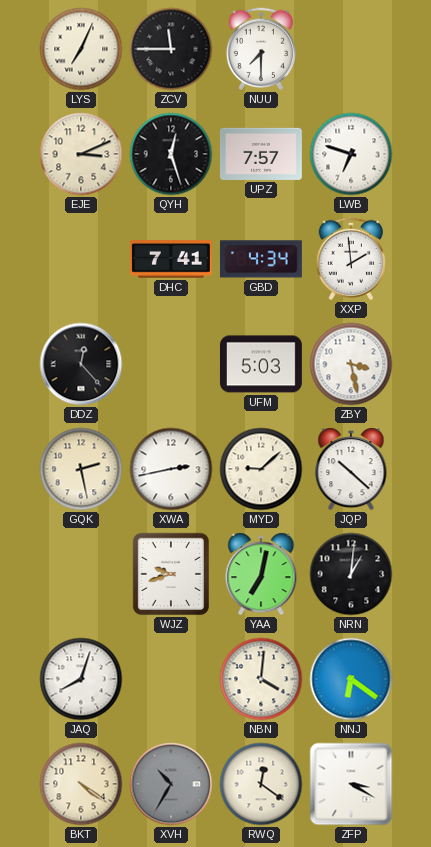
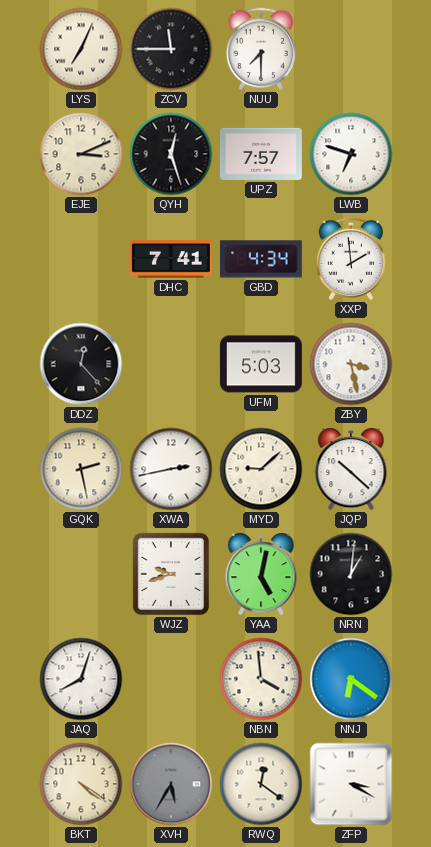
YAA: 7:02 -> 5:02
NBN: 4:01 -> 3:59
XVH: 10:35 -> 5:35
